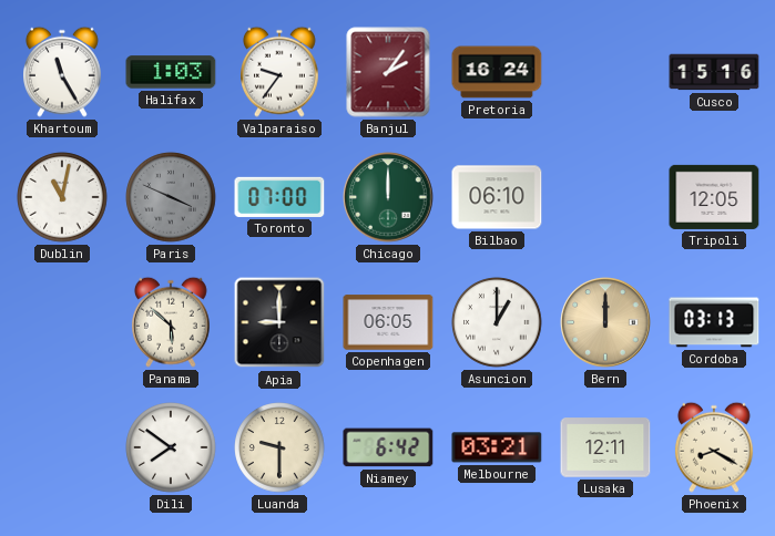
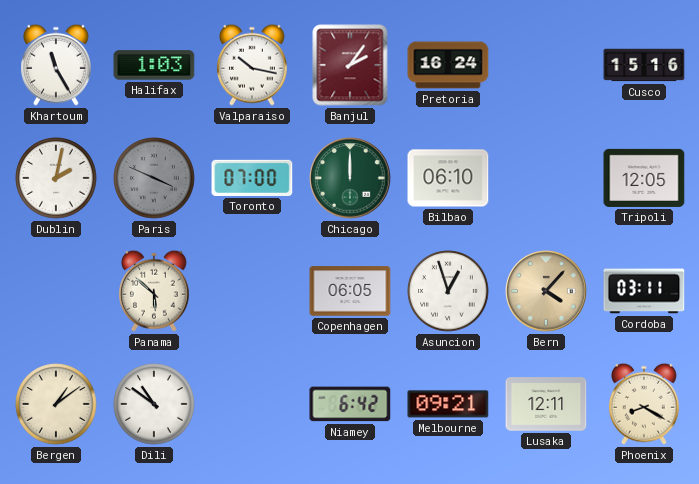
Valparaiso: 9:36 -> 10:17
Dublin: 11:02 -> 2:02
Apia: 9:00 -> none
Asuncion: 1:00 -> 12:57
Bern: 12:00 -> 4:07
Cordoba: 03:13 -> 03:11
Bergen: none -> 1:09
Dili: 7:51 -> 10:51
Luanda: 9:30 -> none
Melbourne: 03:21 -> 09:21
